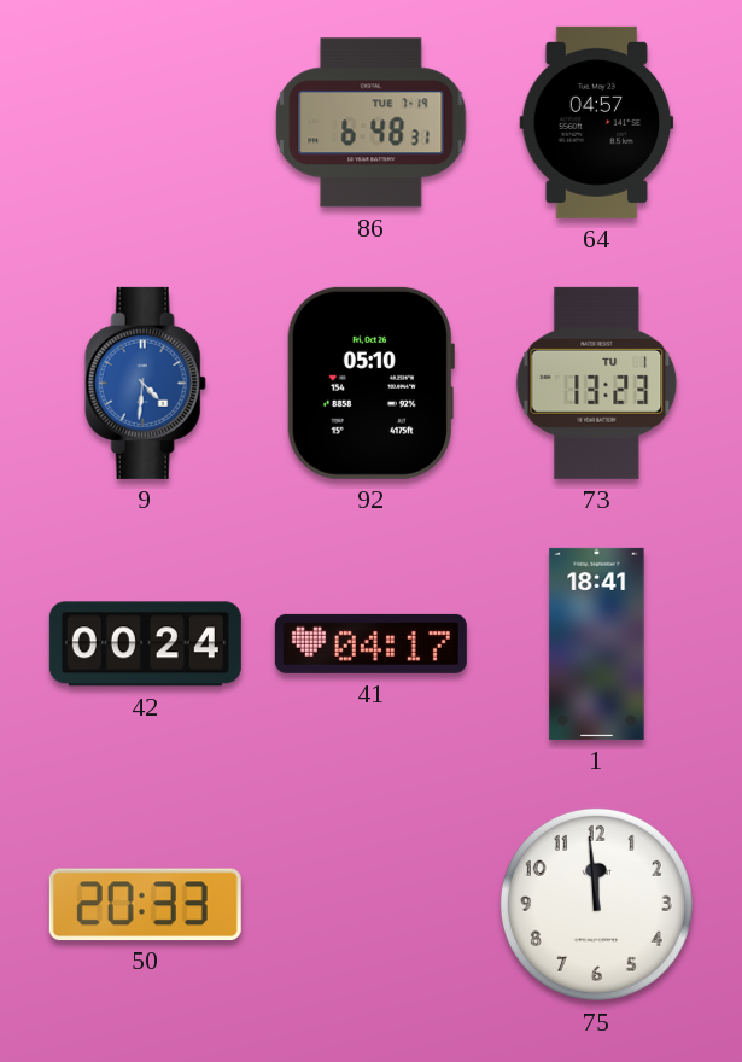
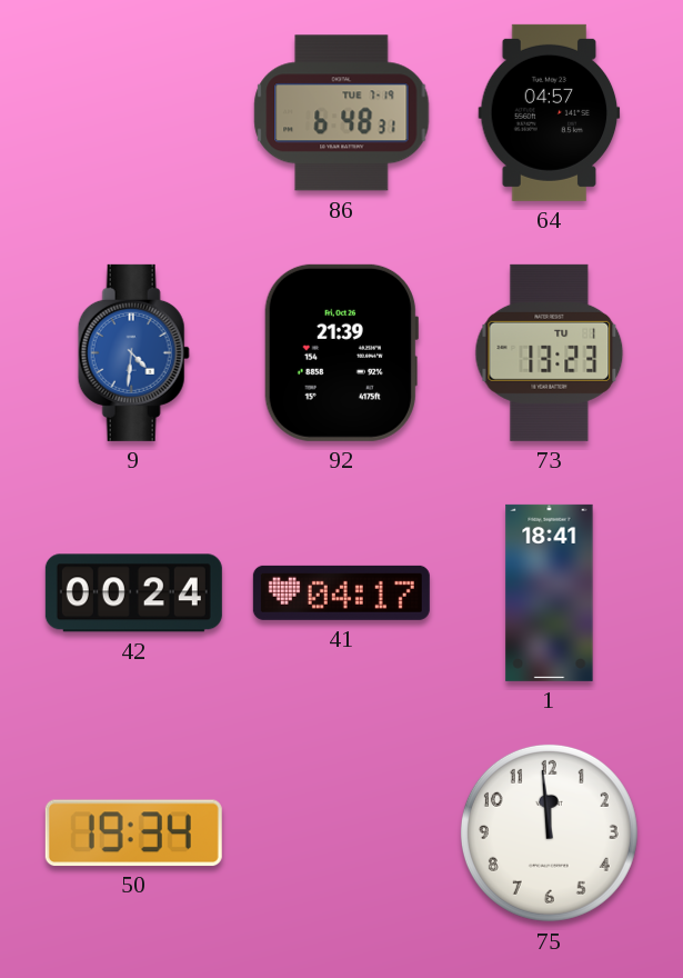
92: 05:10 -> 21:39
50: 20:33 -> 19:34
